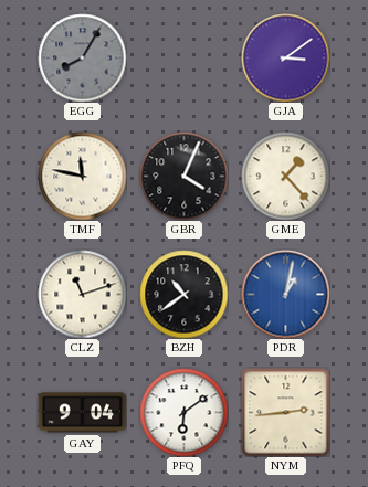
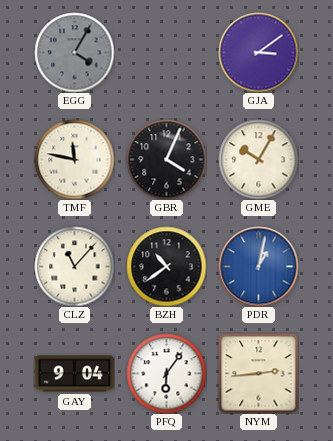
EGG: 8:05 -> 4:05
GME: 1:23 -> 10:05
CLZ: 11:12 -> 11:07
PFQ: 6:09 -> 6:06
